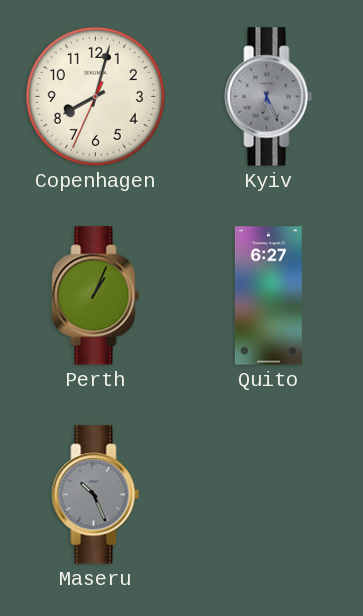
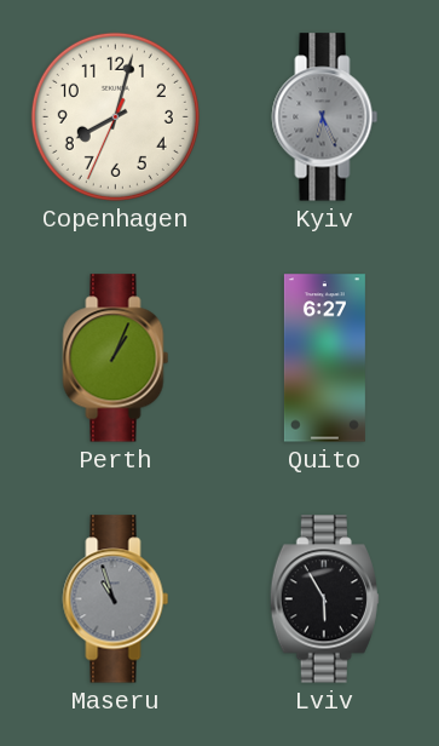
Maseru: 10:26 -> 10:57
Lviv: none -> 5:55
